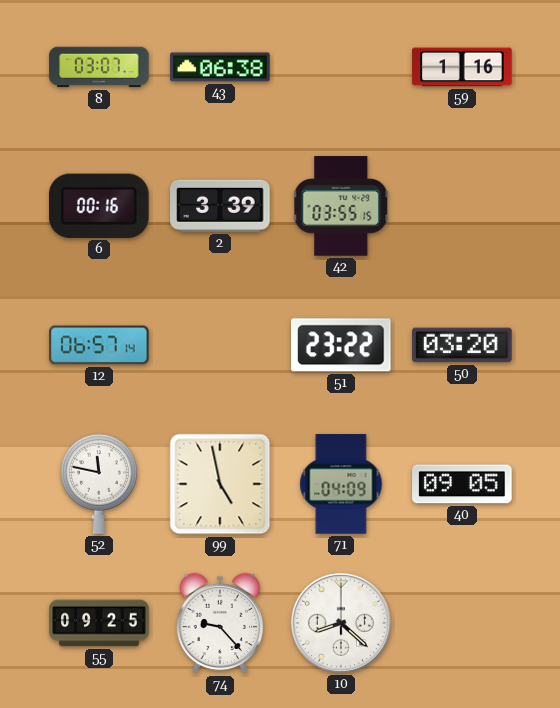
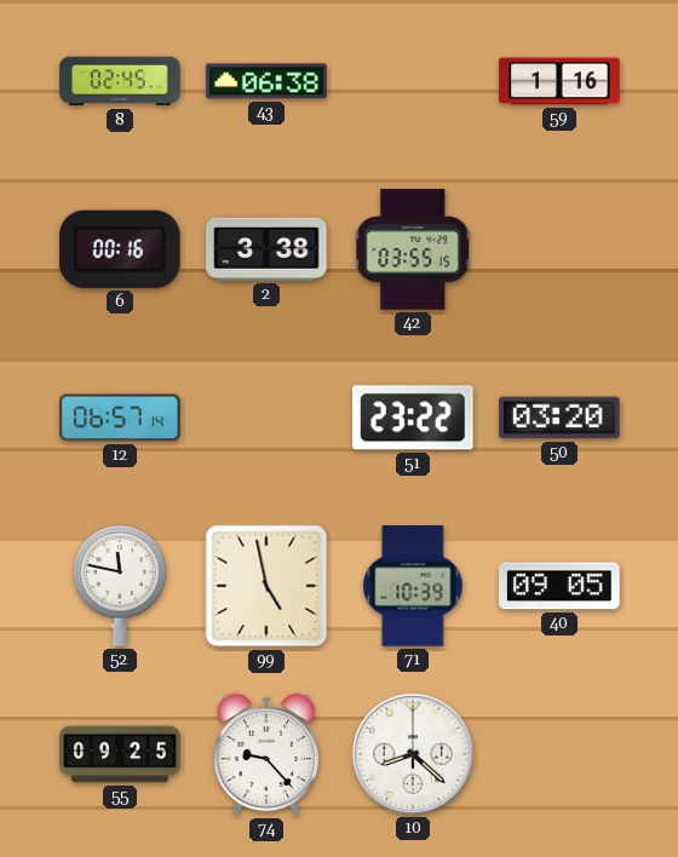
8: 03:07 -> 02:45
2: 3:39 -> 3:38
71: 04:09 -> 10:39
